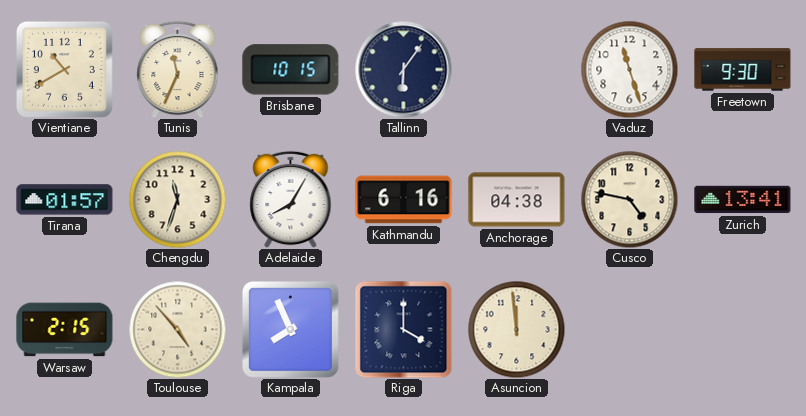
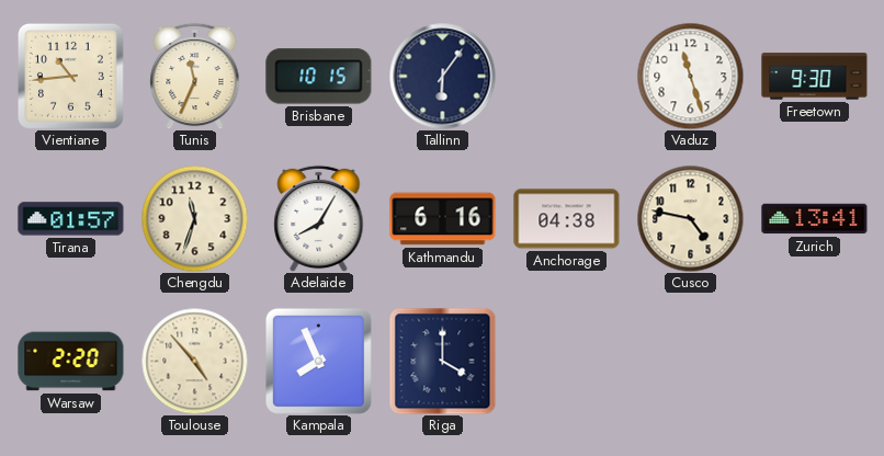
Vientiane: 10:40 -> 10:44
Warsaw: 2:15 -> 2:20
Asuncion: 11:59 -> none
